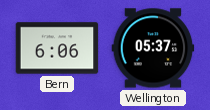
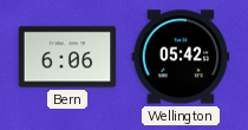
Wellington: 05:37 -> 05:42
